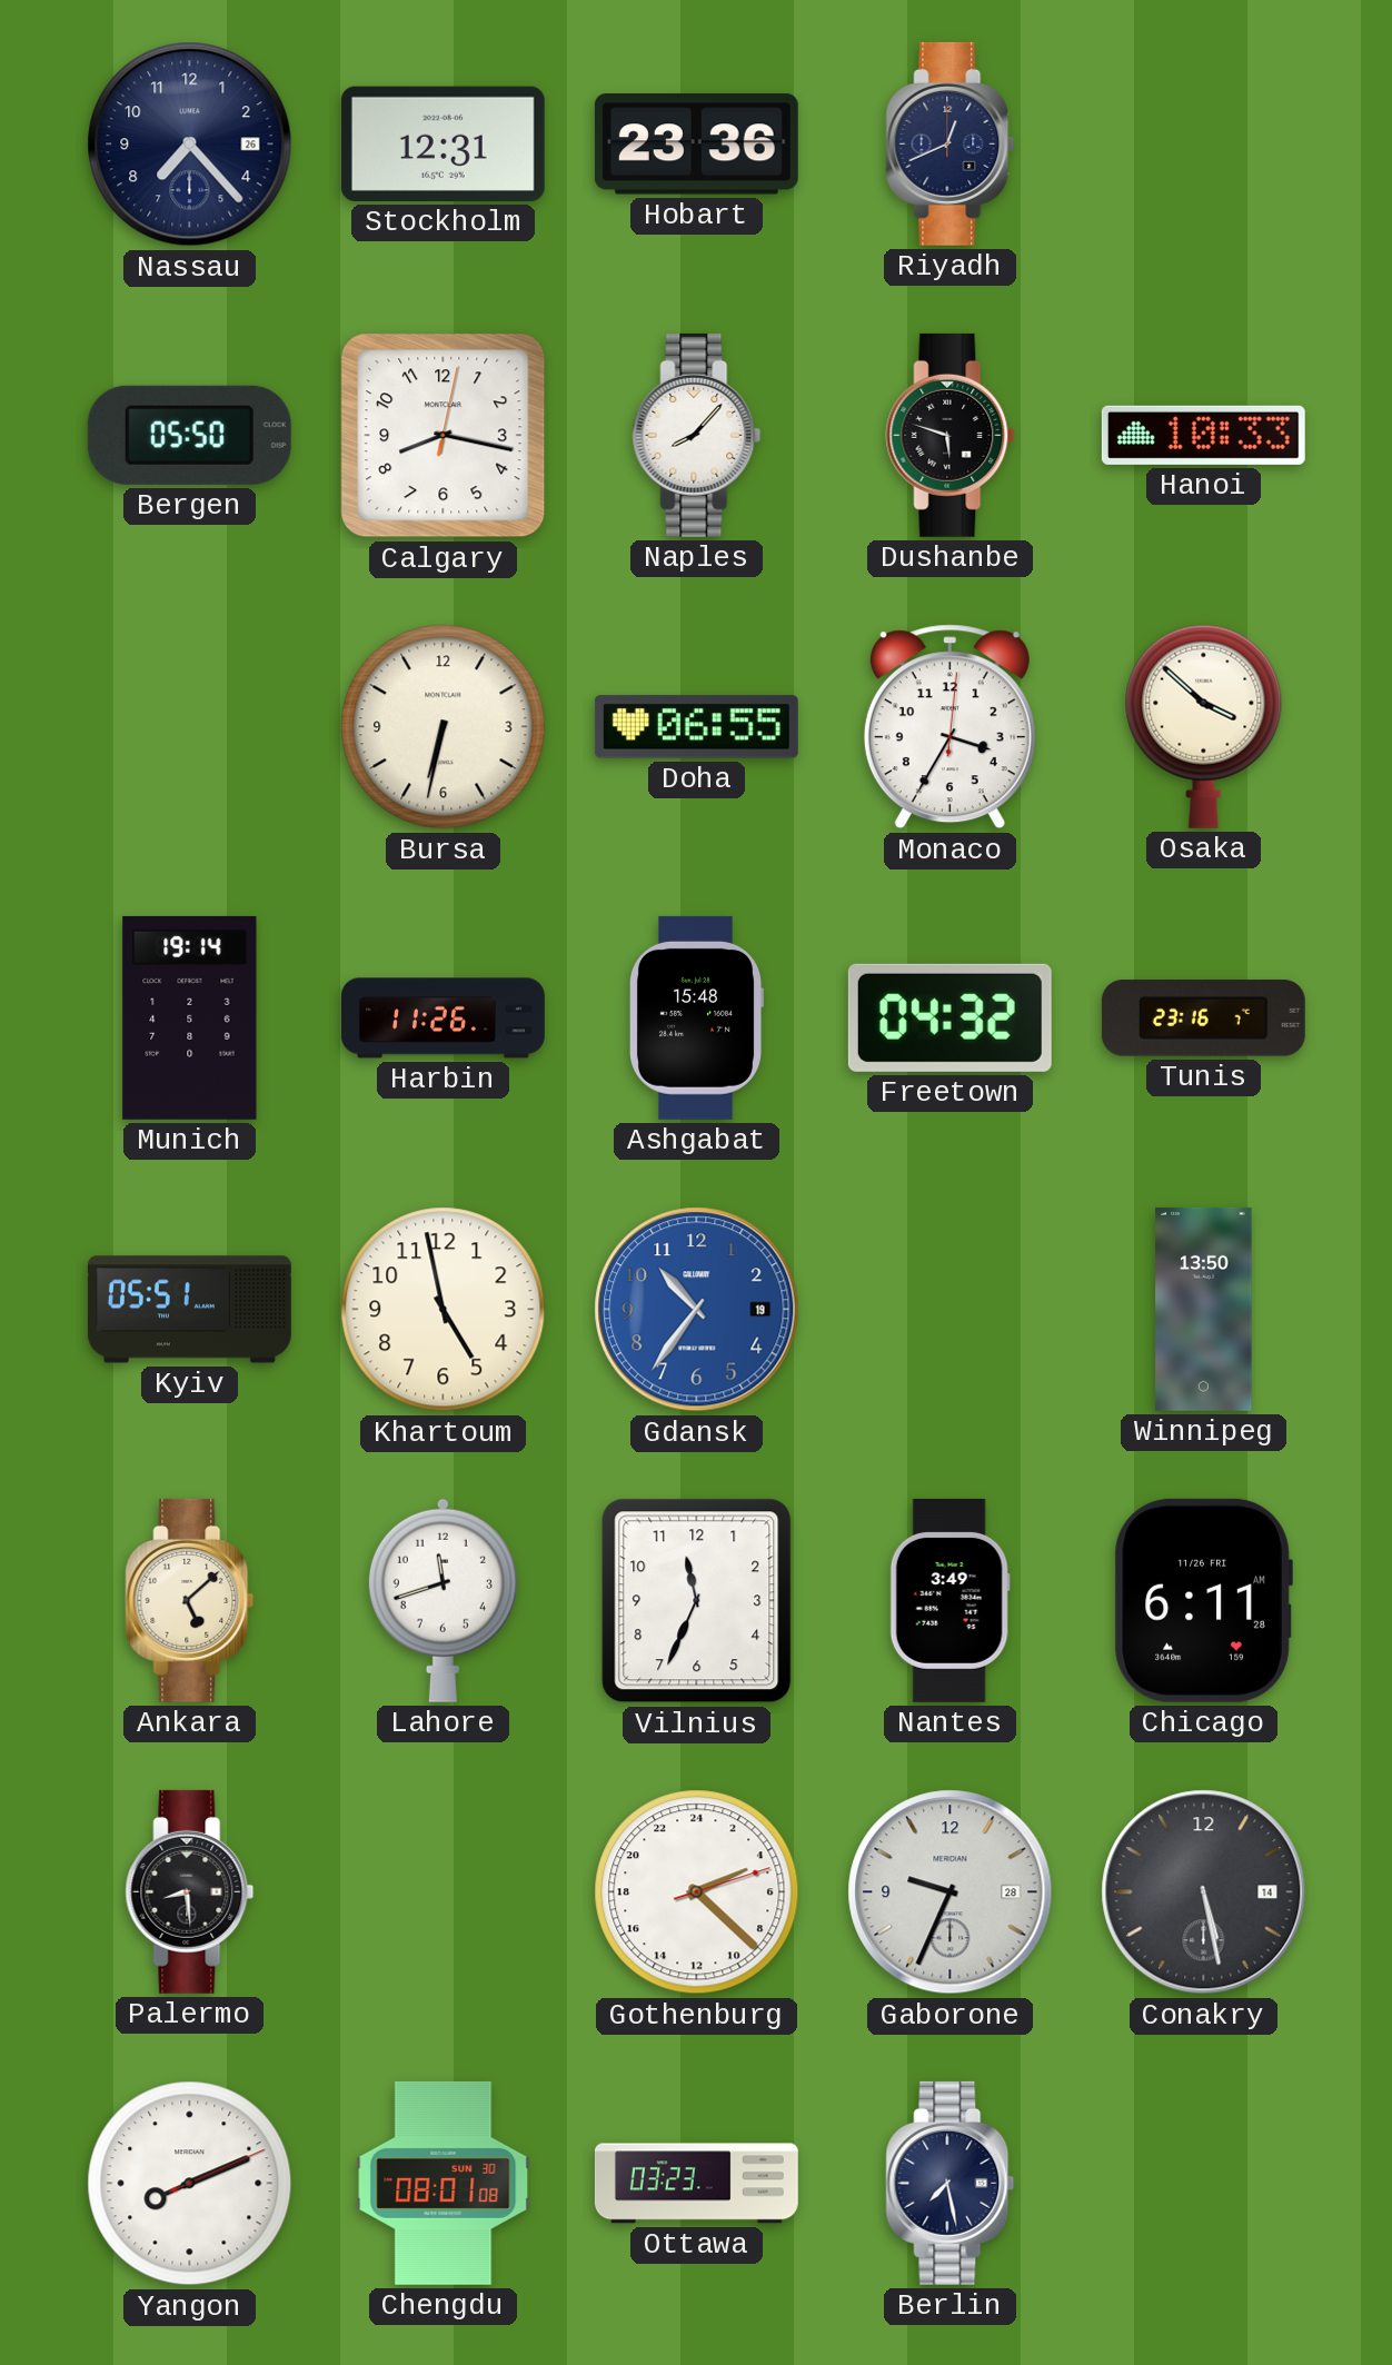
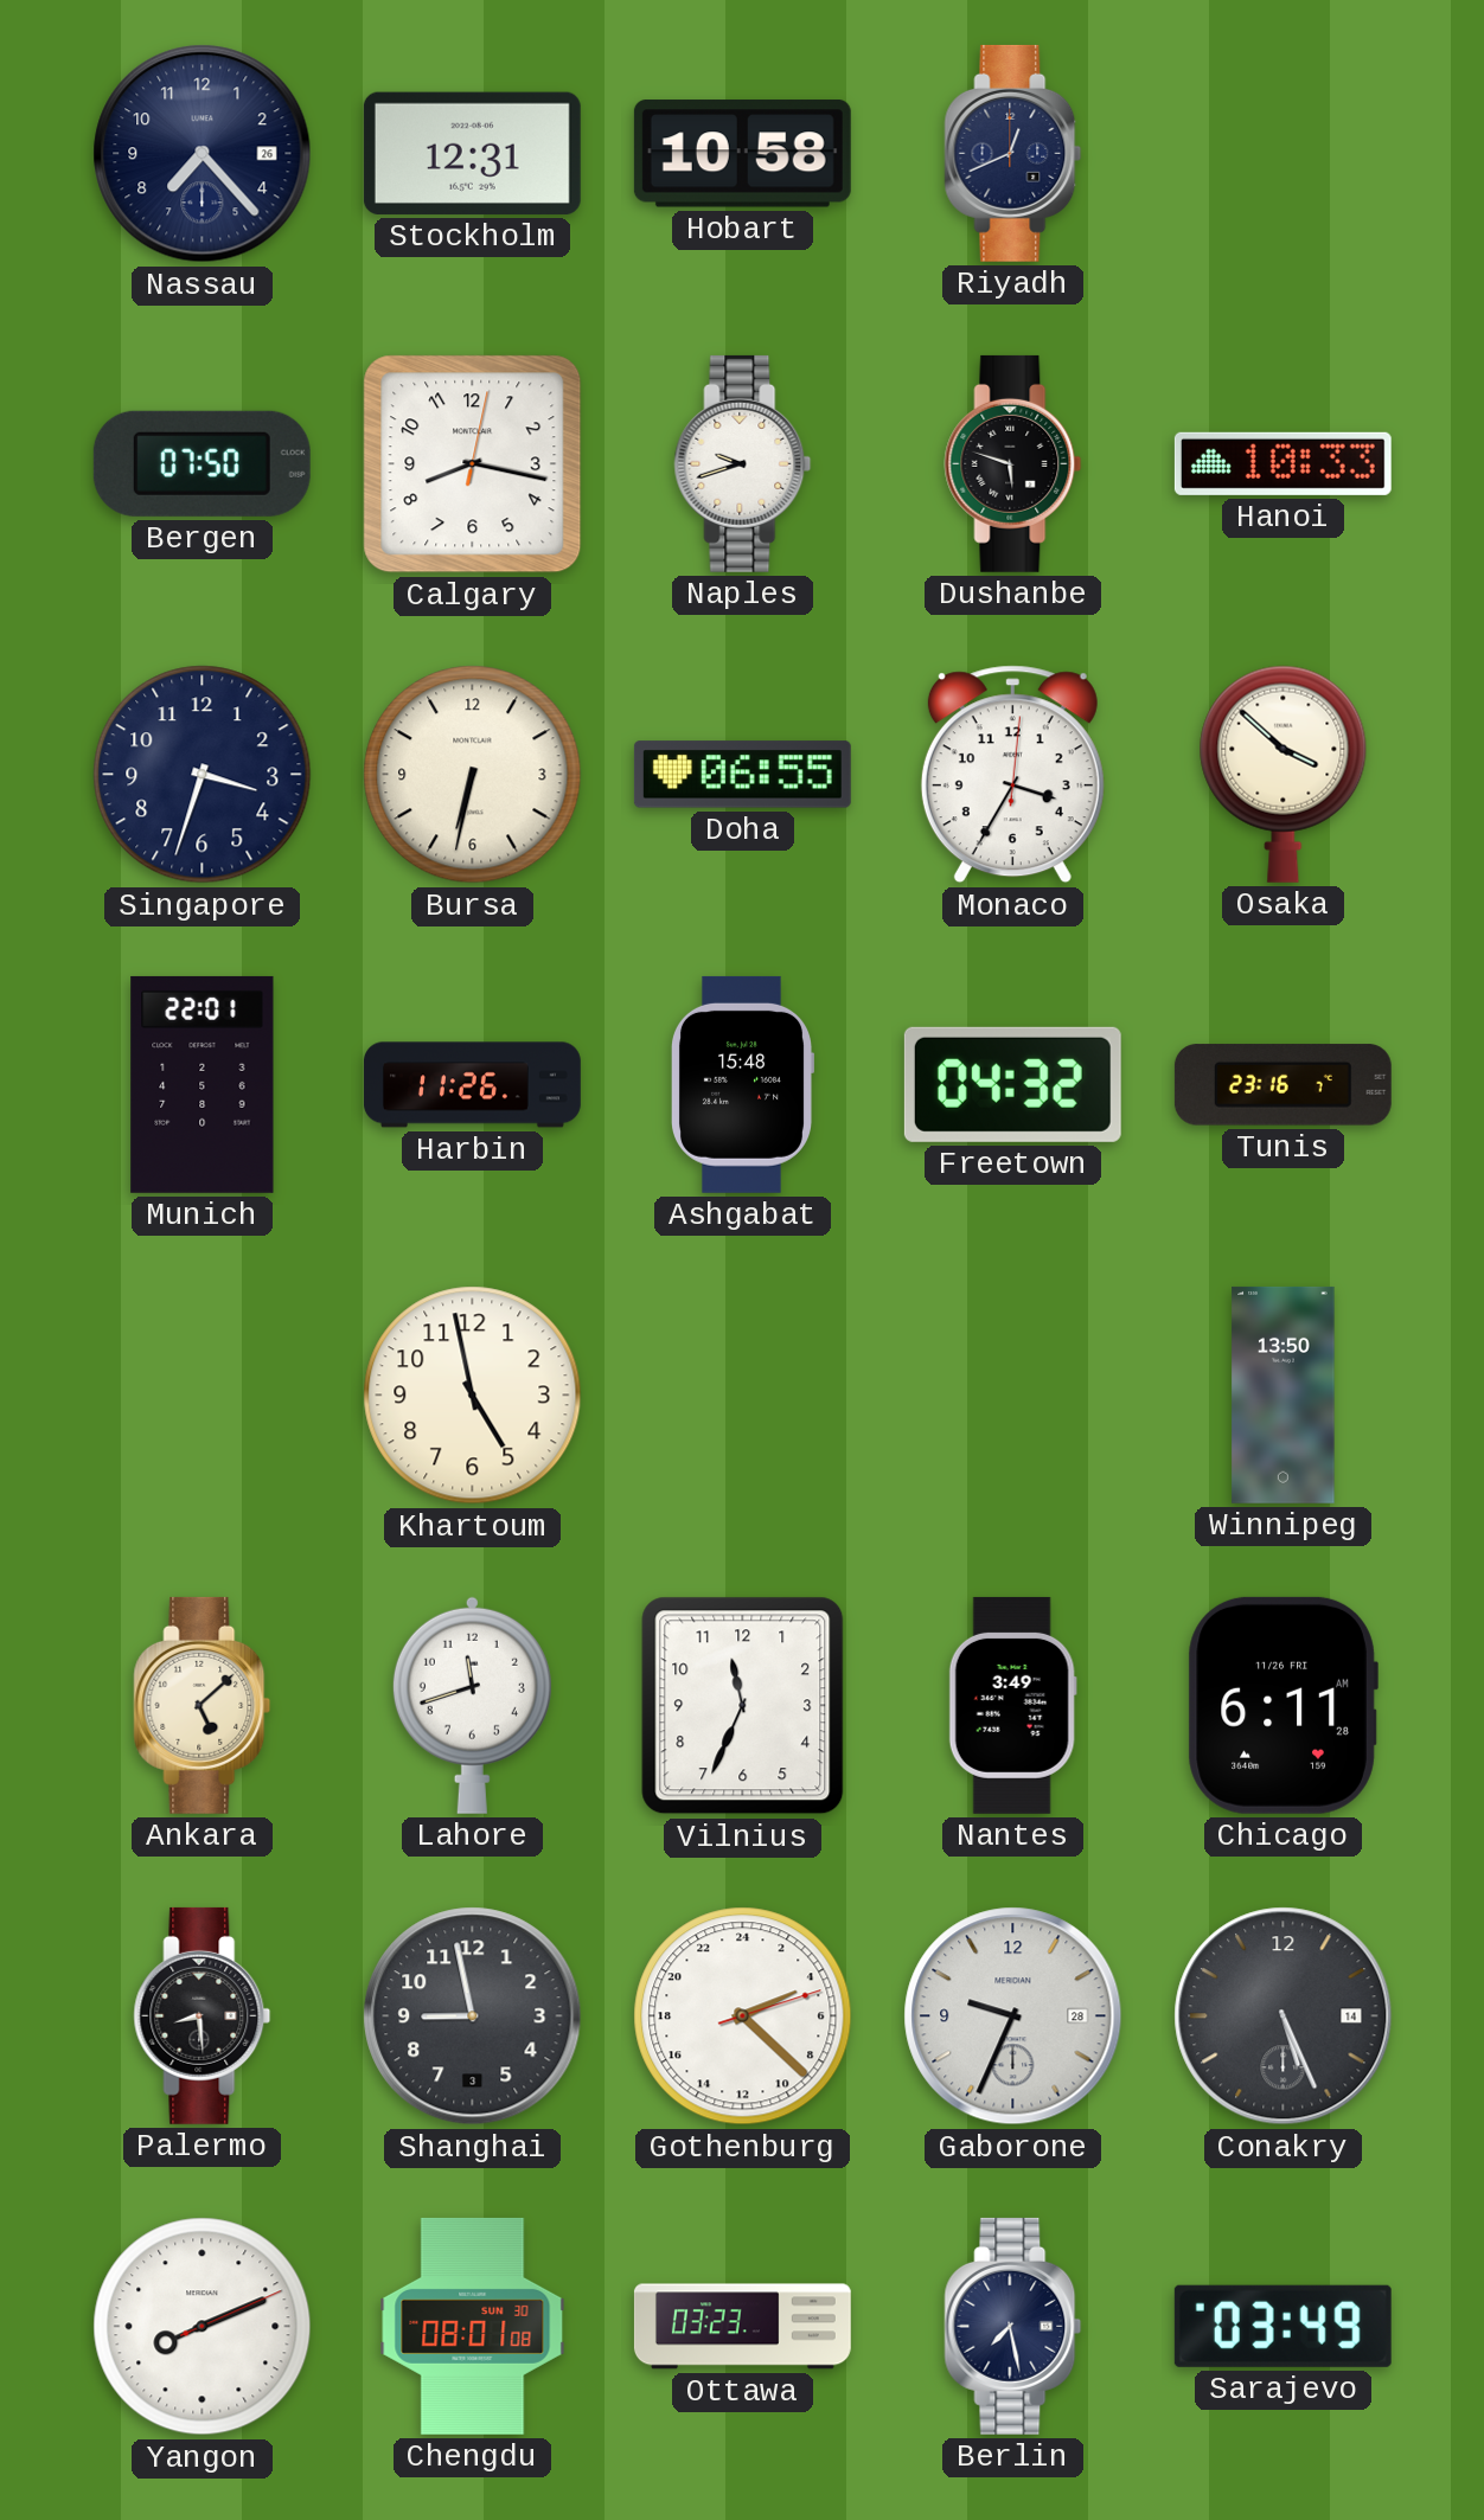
Hobart: 23:36 -> 10:58
Bergen: 05:50 -> 07:50
Naples: 8:07 -> 9:42
Singapore: none -> 3:33
Munich: 19:14 -> 22:01
Kyiv: 05:51 -> none
Gdansk: 10:36 -> none
Shanghai: none -> 8:58
Conakry: 5:28 -> 5:26
Sarajevo: none -> 03:49
